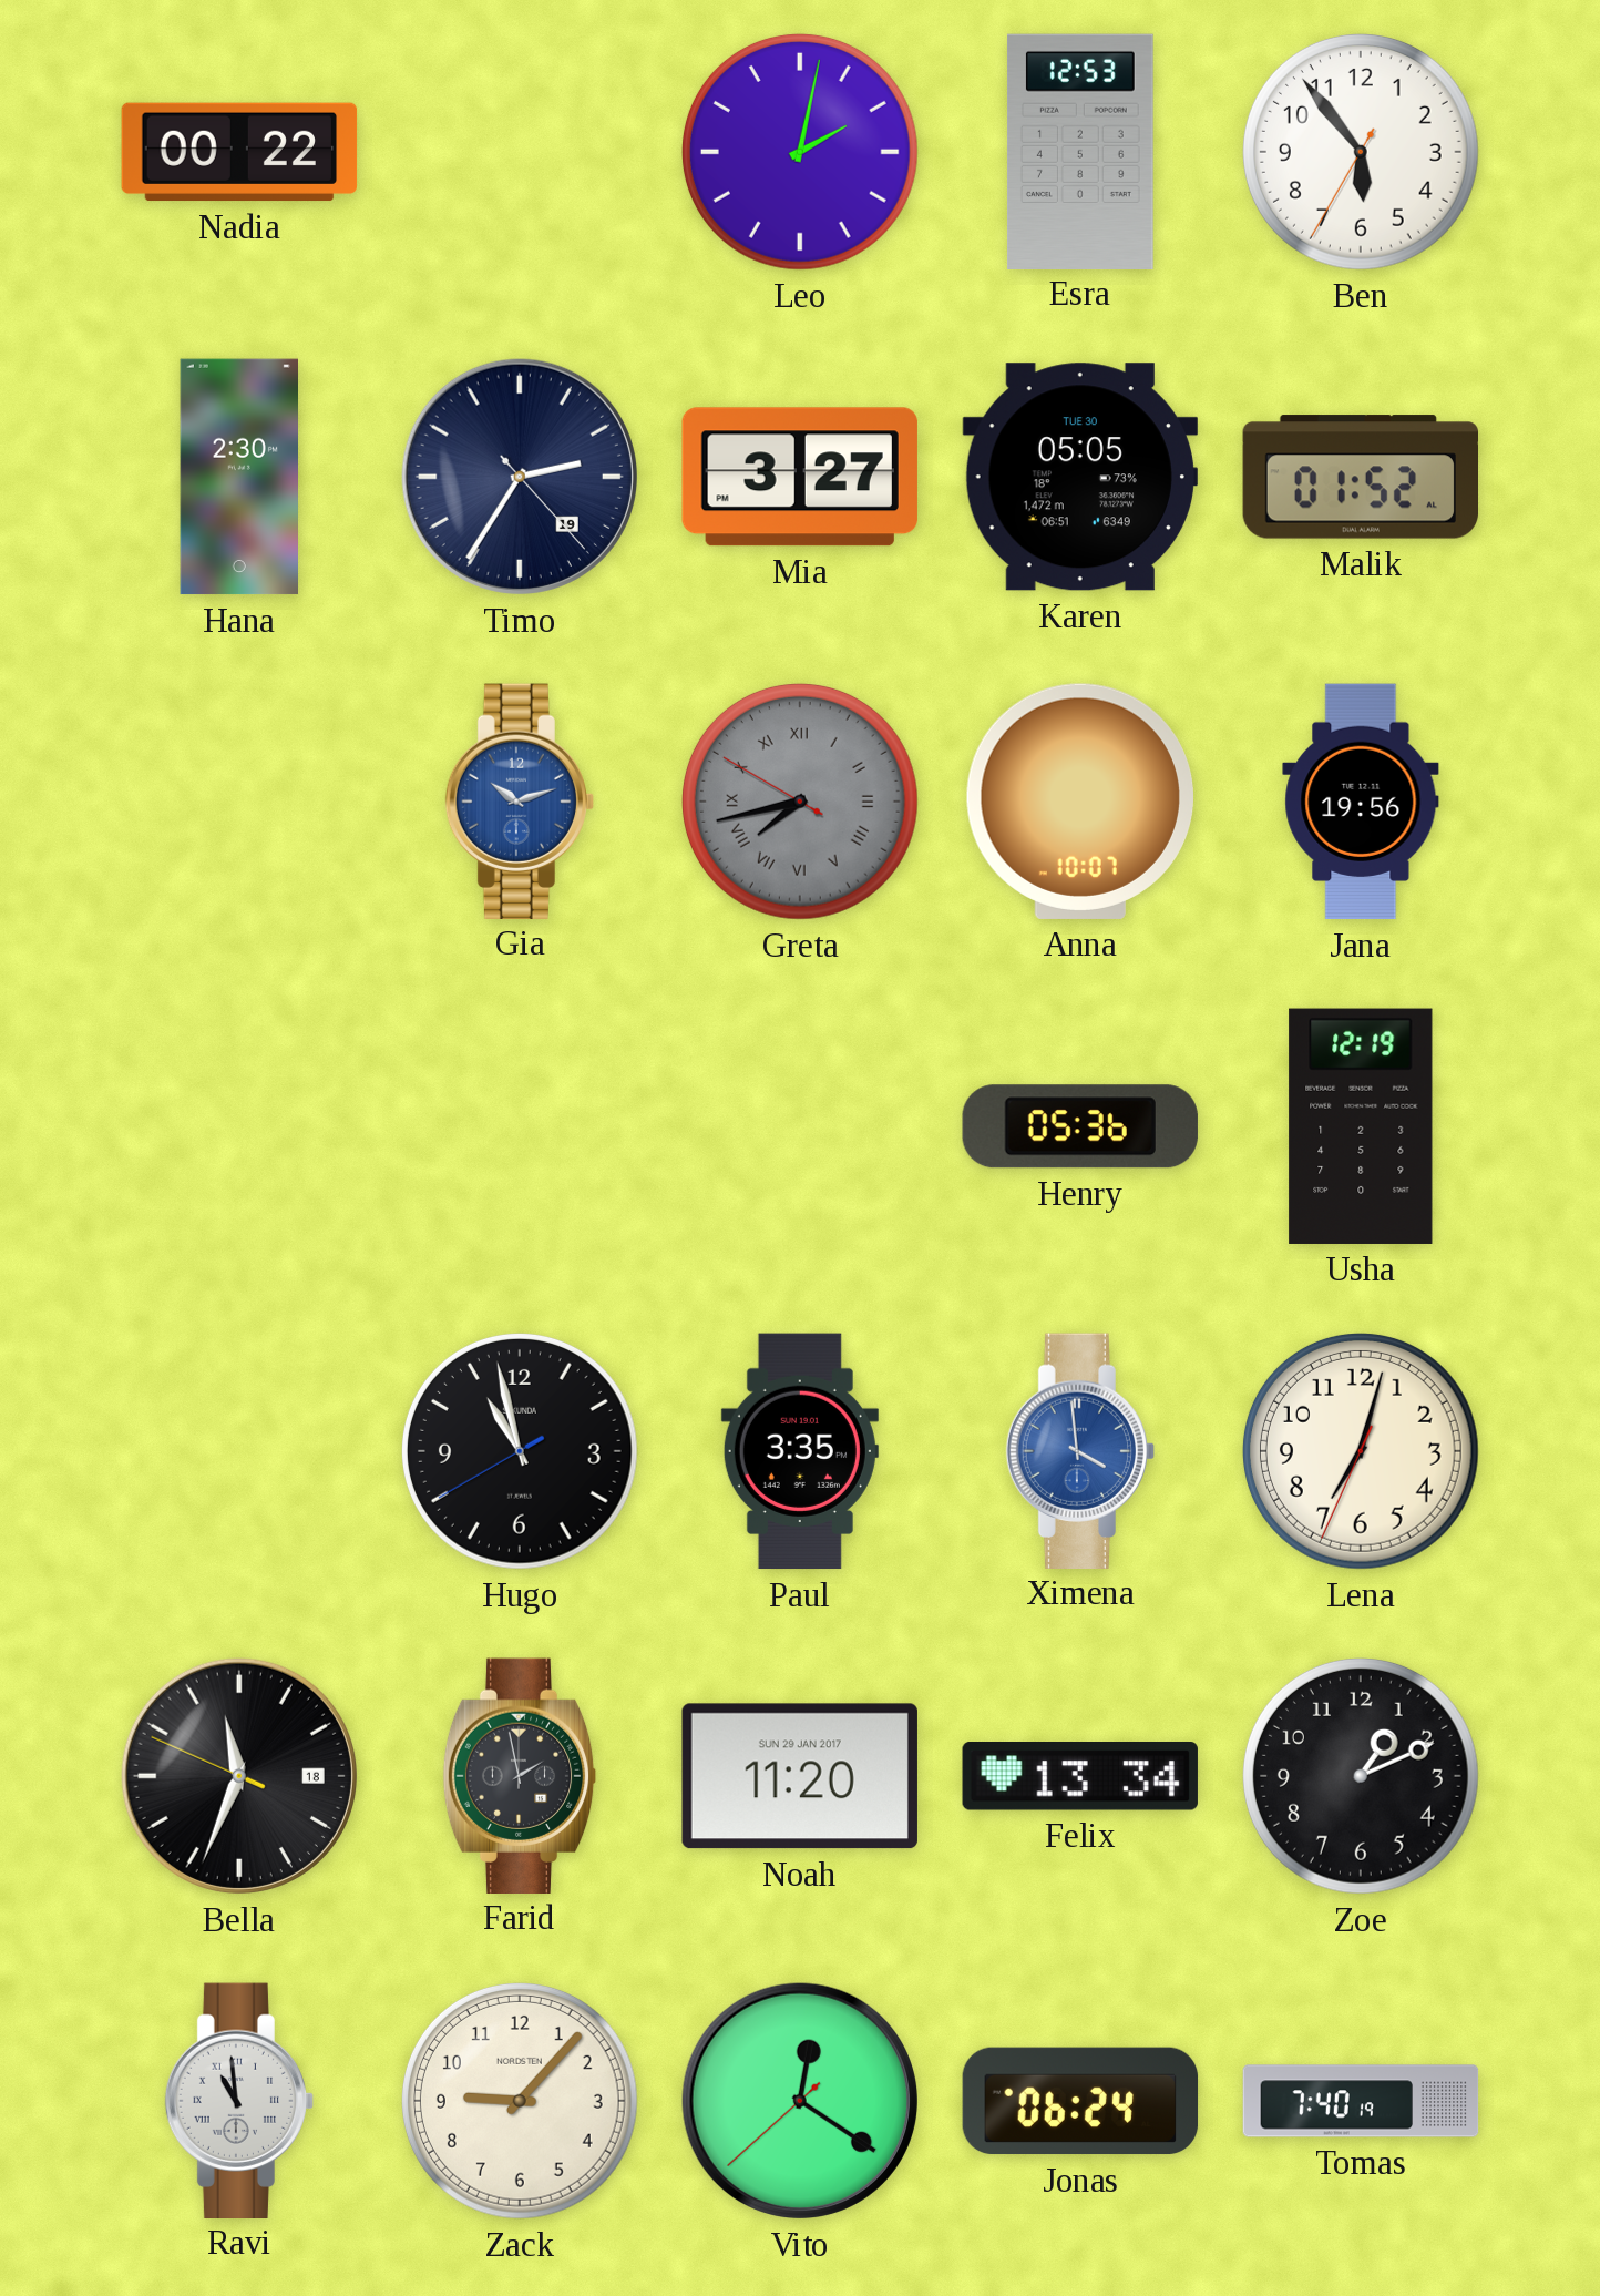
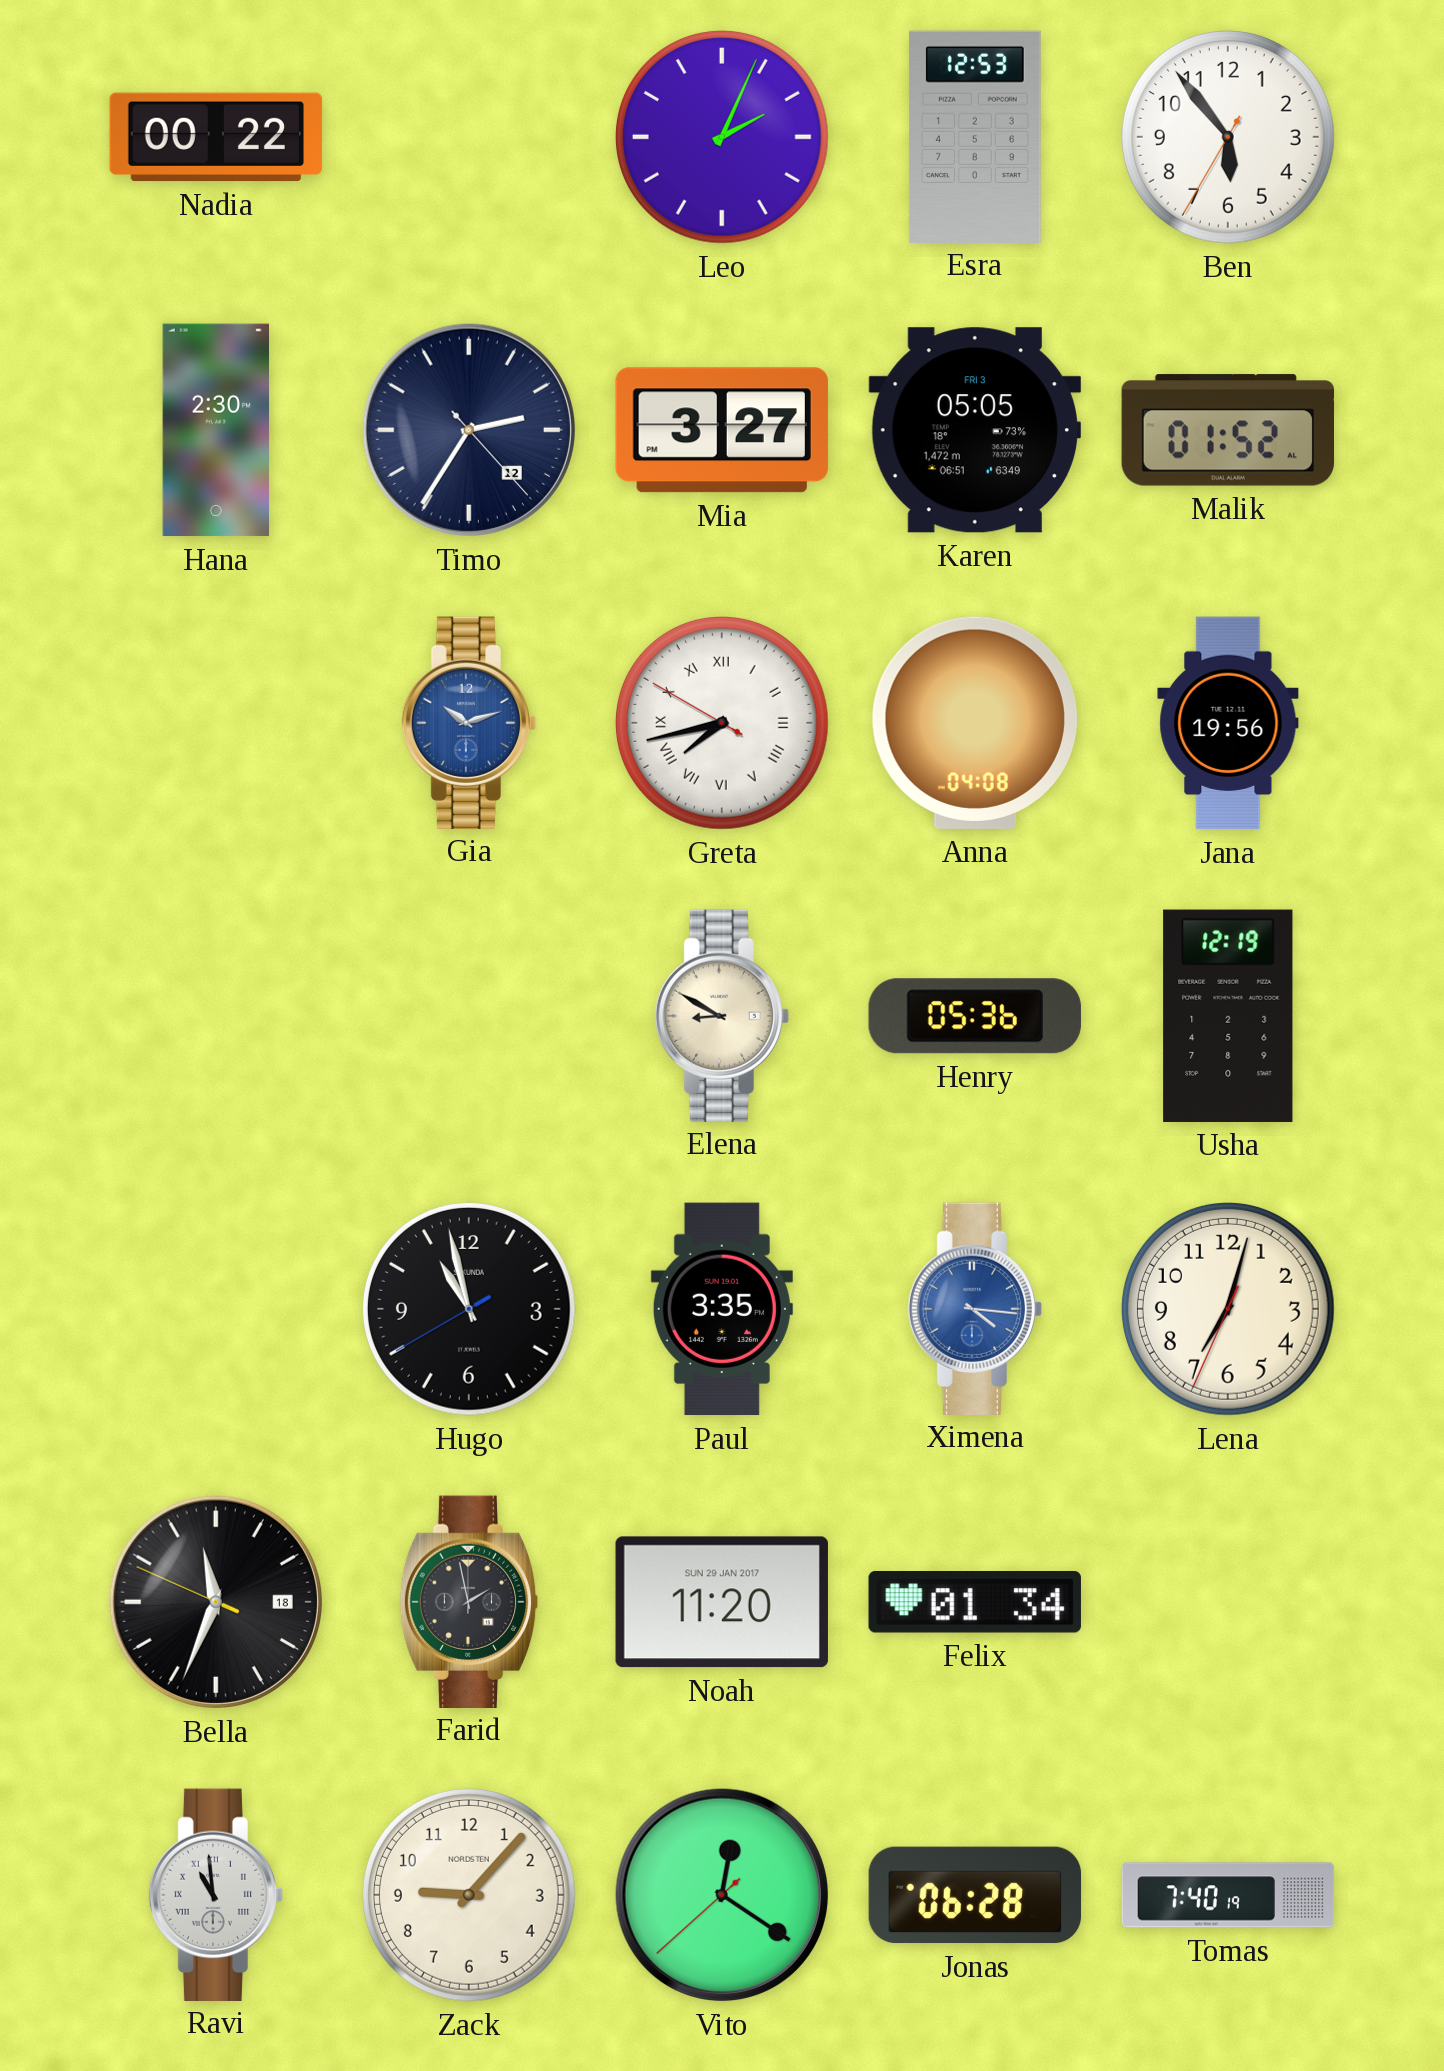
Leo: 2:02 -> 2:04
Timo date: 19 -> 12
Karen date: TUE 30 -> FRI 3
Greta dial: grey -> white
Anna: 10:07 -> 04:08
Elena: none -> 8:50
Ximena: 3:59 -> 4:16
Felix: 13:34 -> 01:34
Zoe: 1:11 -> none
Jonas: 06:24 -> 06:28
